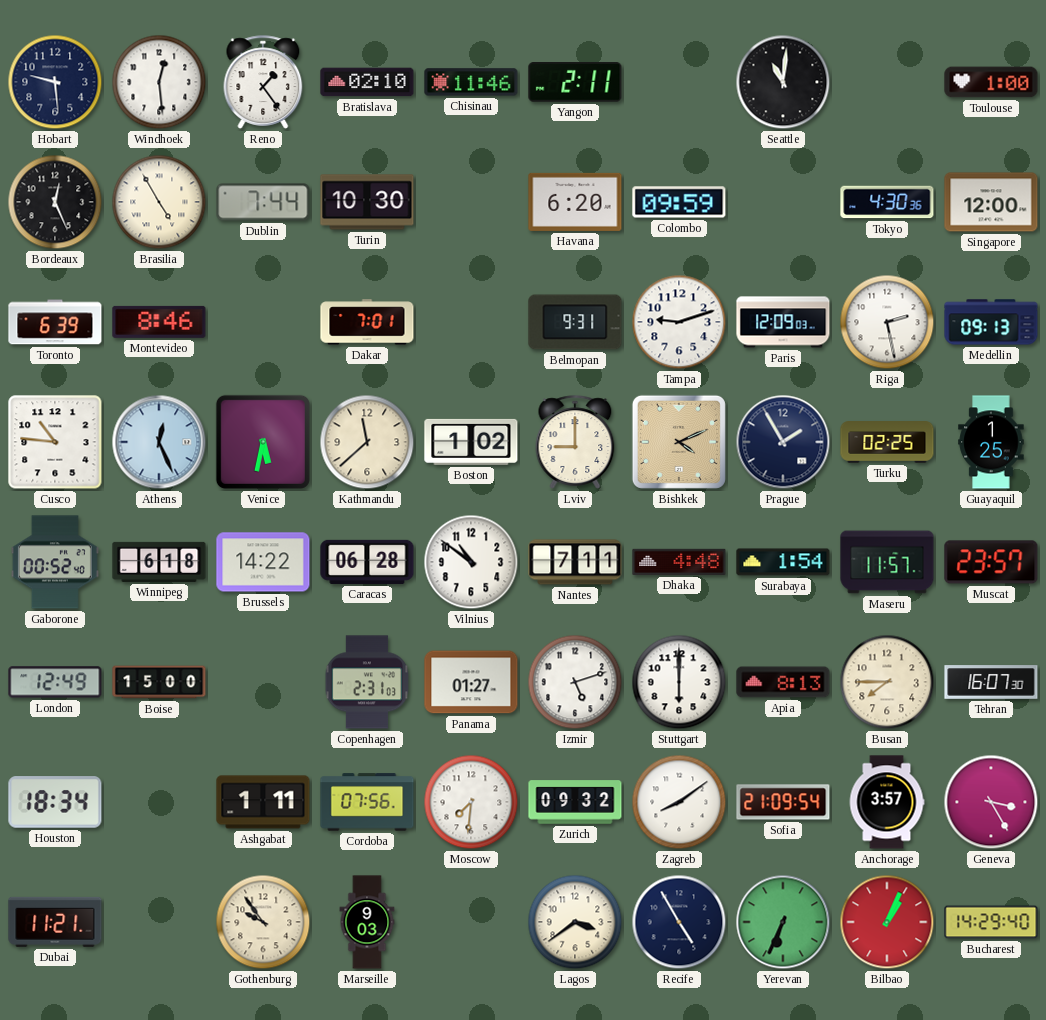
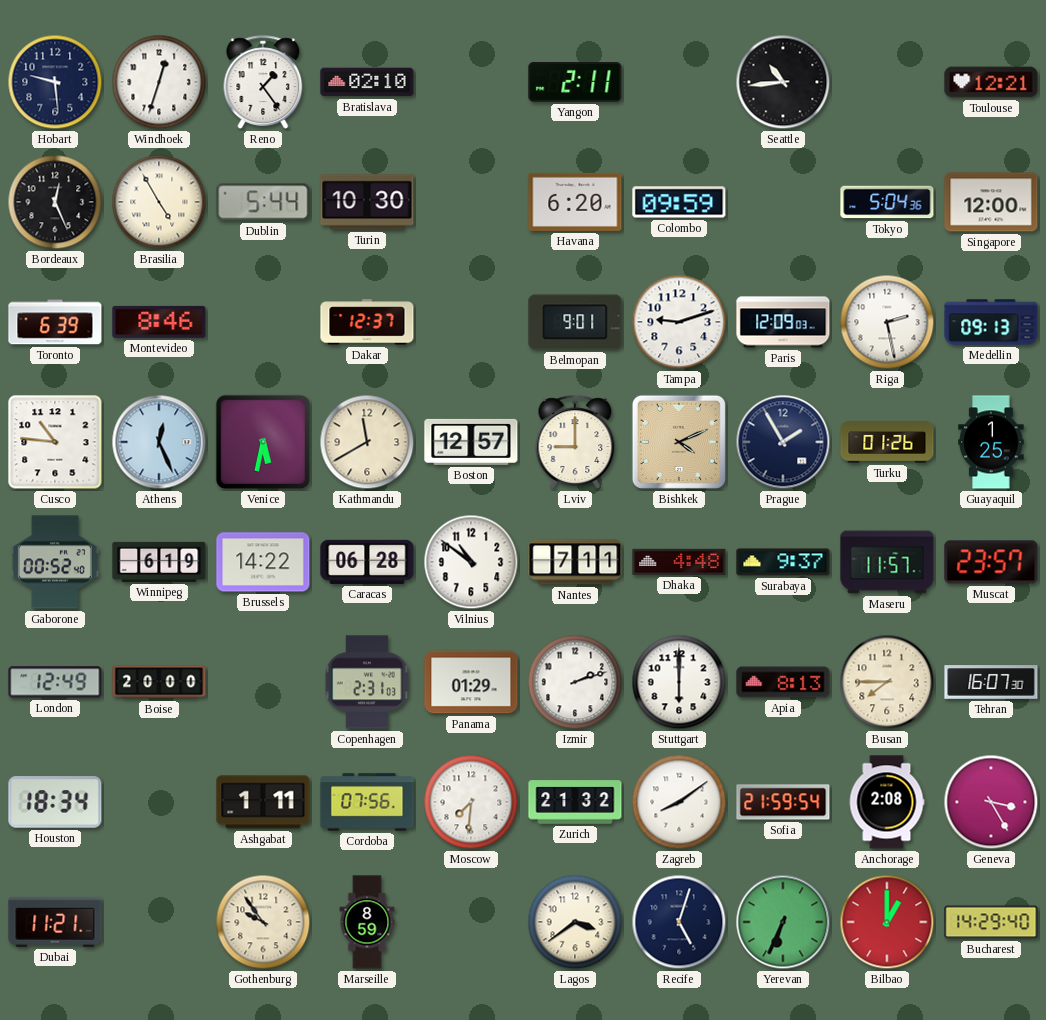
Windhoek: 12:29 -> 12:33
Chisinau: 11:46 -> none
Seattle: 11:01 -> 10:44
Toulouse: 1:00 -> 12:21
Dublin: 7:44 -> 5:44
Tokyo: 4:30 -> 5:04
Dakar: 7:01 -> 12:37
Belmopan: 9:31 -> 9:01
Kathmandu: 11:38 -> 11:40
Boston: 1:02 -> 12:57
Turku: 02:25 -> 01:26
Winnipeg: 6:18 -> 6:19
Surabaya: 1:54 -> 9:37
Boise: 15:00 -> 20:00
Panama: 01:27 -> 01:29
Izmir: 5:12 -> 2:12
Zurich: 09:32 -> 21:32
Sofia: 21:09 -> 21:59
Anchorage: 3:57 -> 2:08
Marseille: 9:03 -> 8:59
Recife: 4:55 -> 5:03
Bilbao: 1:04 -> 1:00
